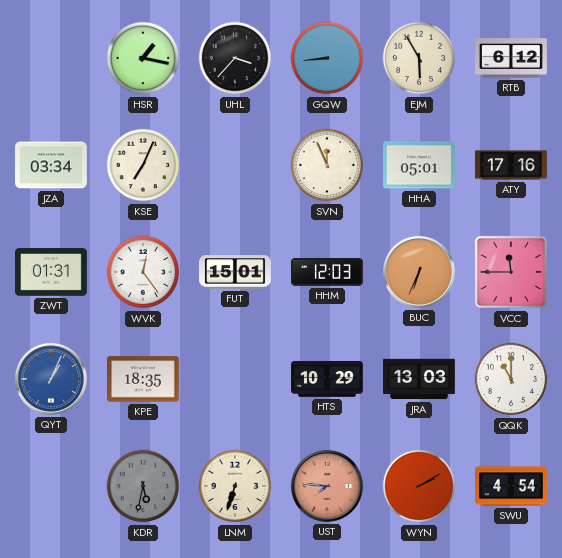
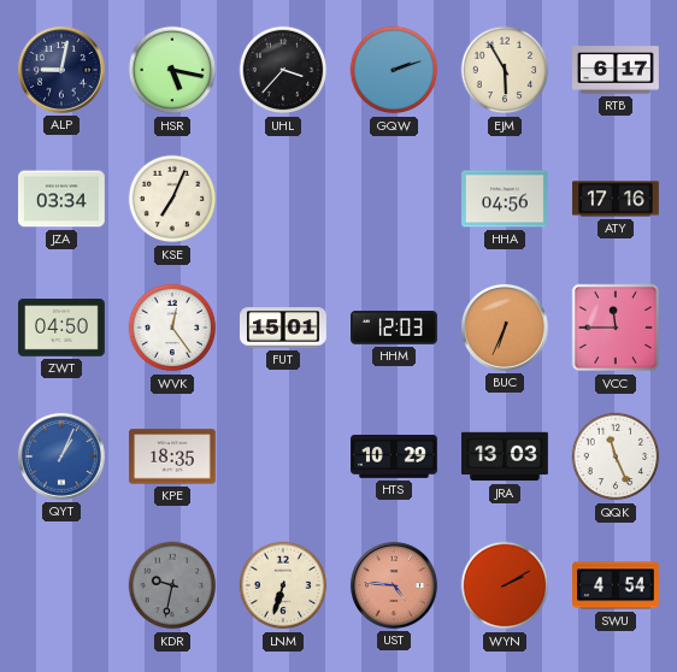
ALP: none -> 9:02
HSR: 1:17 -> 5:17
GQW: 8:44 -> 2:12
RTB: 6:12 -> 6:17
SVN: 11:56 -> none
HHA: 05:01 -> 04:56
ZWT: 01:31 -> 04:50
QQK: 11:00 -> 11:26
KDR: 5:32 -> 9:32
UST: 7:46 -> 4:46
